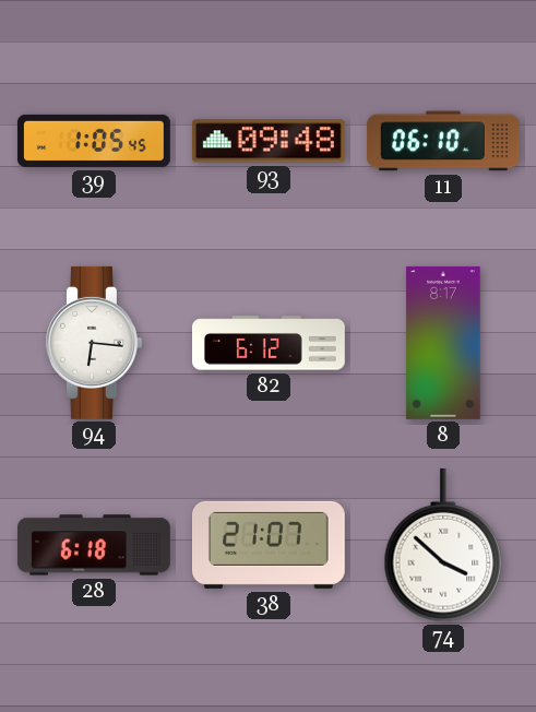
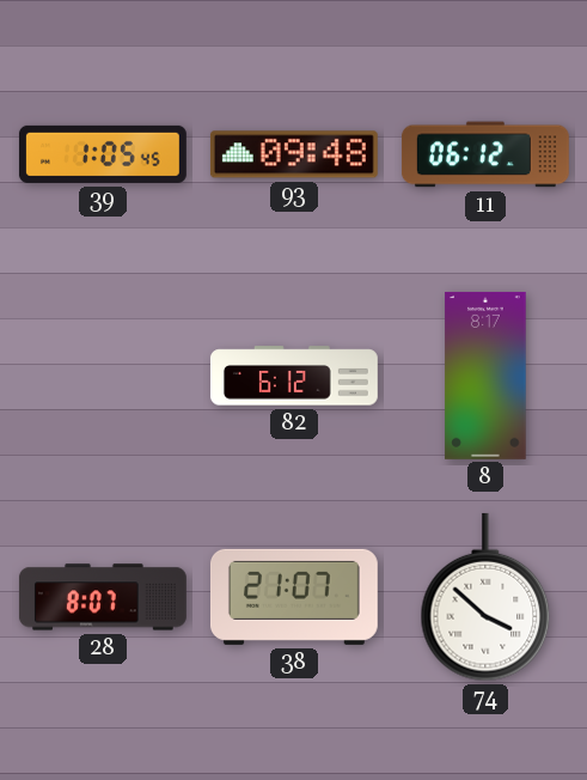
11: 06:10 -> 06:12
94: 6:16 -> none
28: 6:18 -> 8:07
